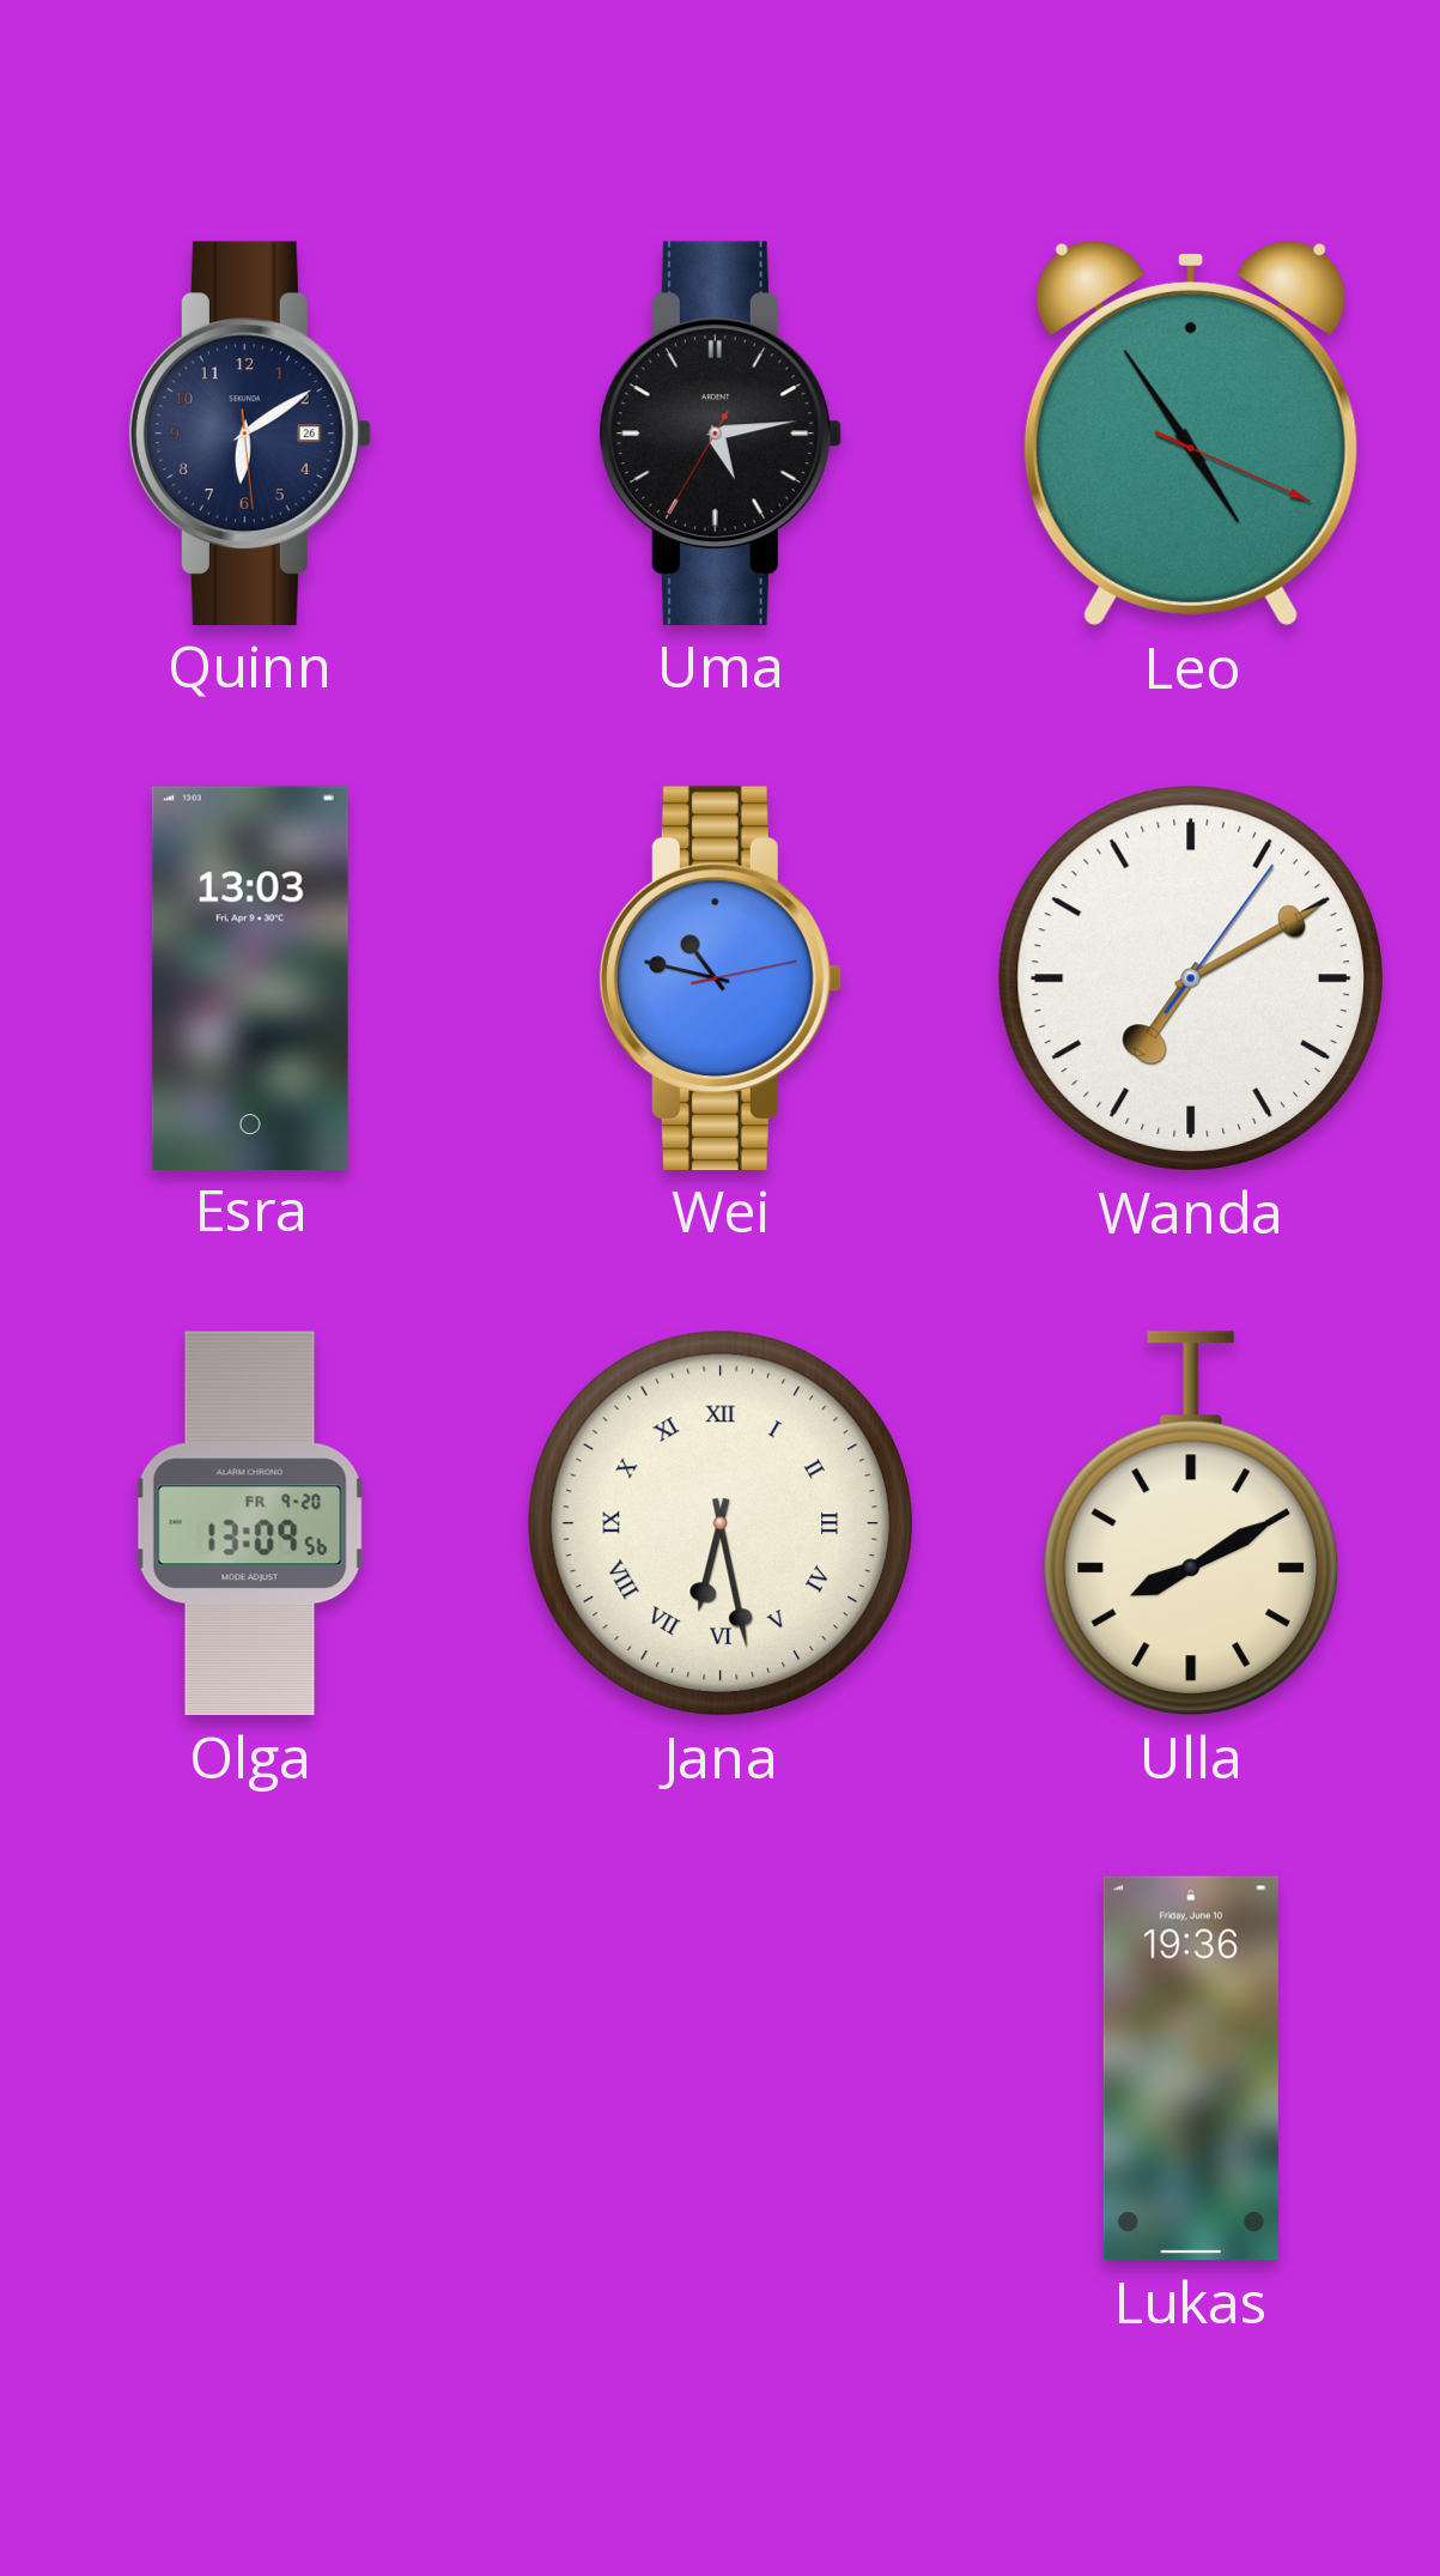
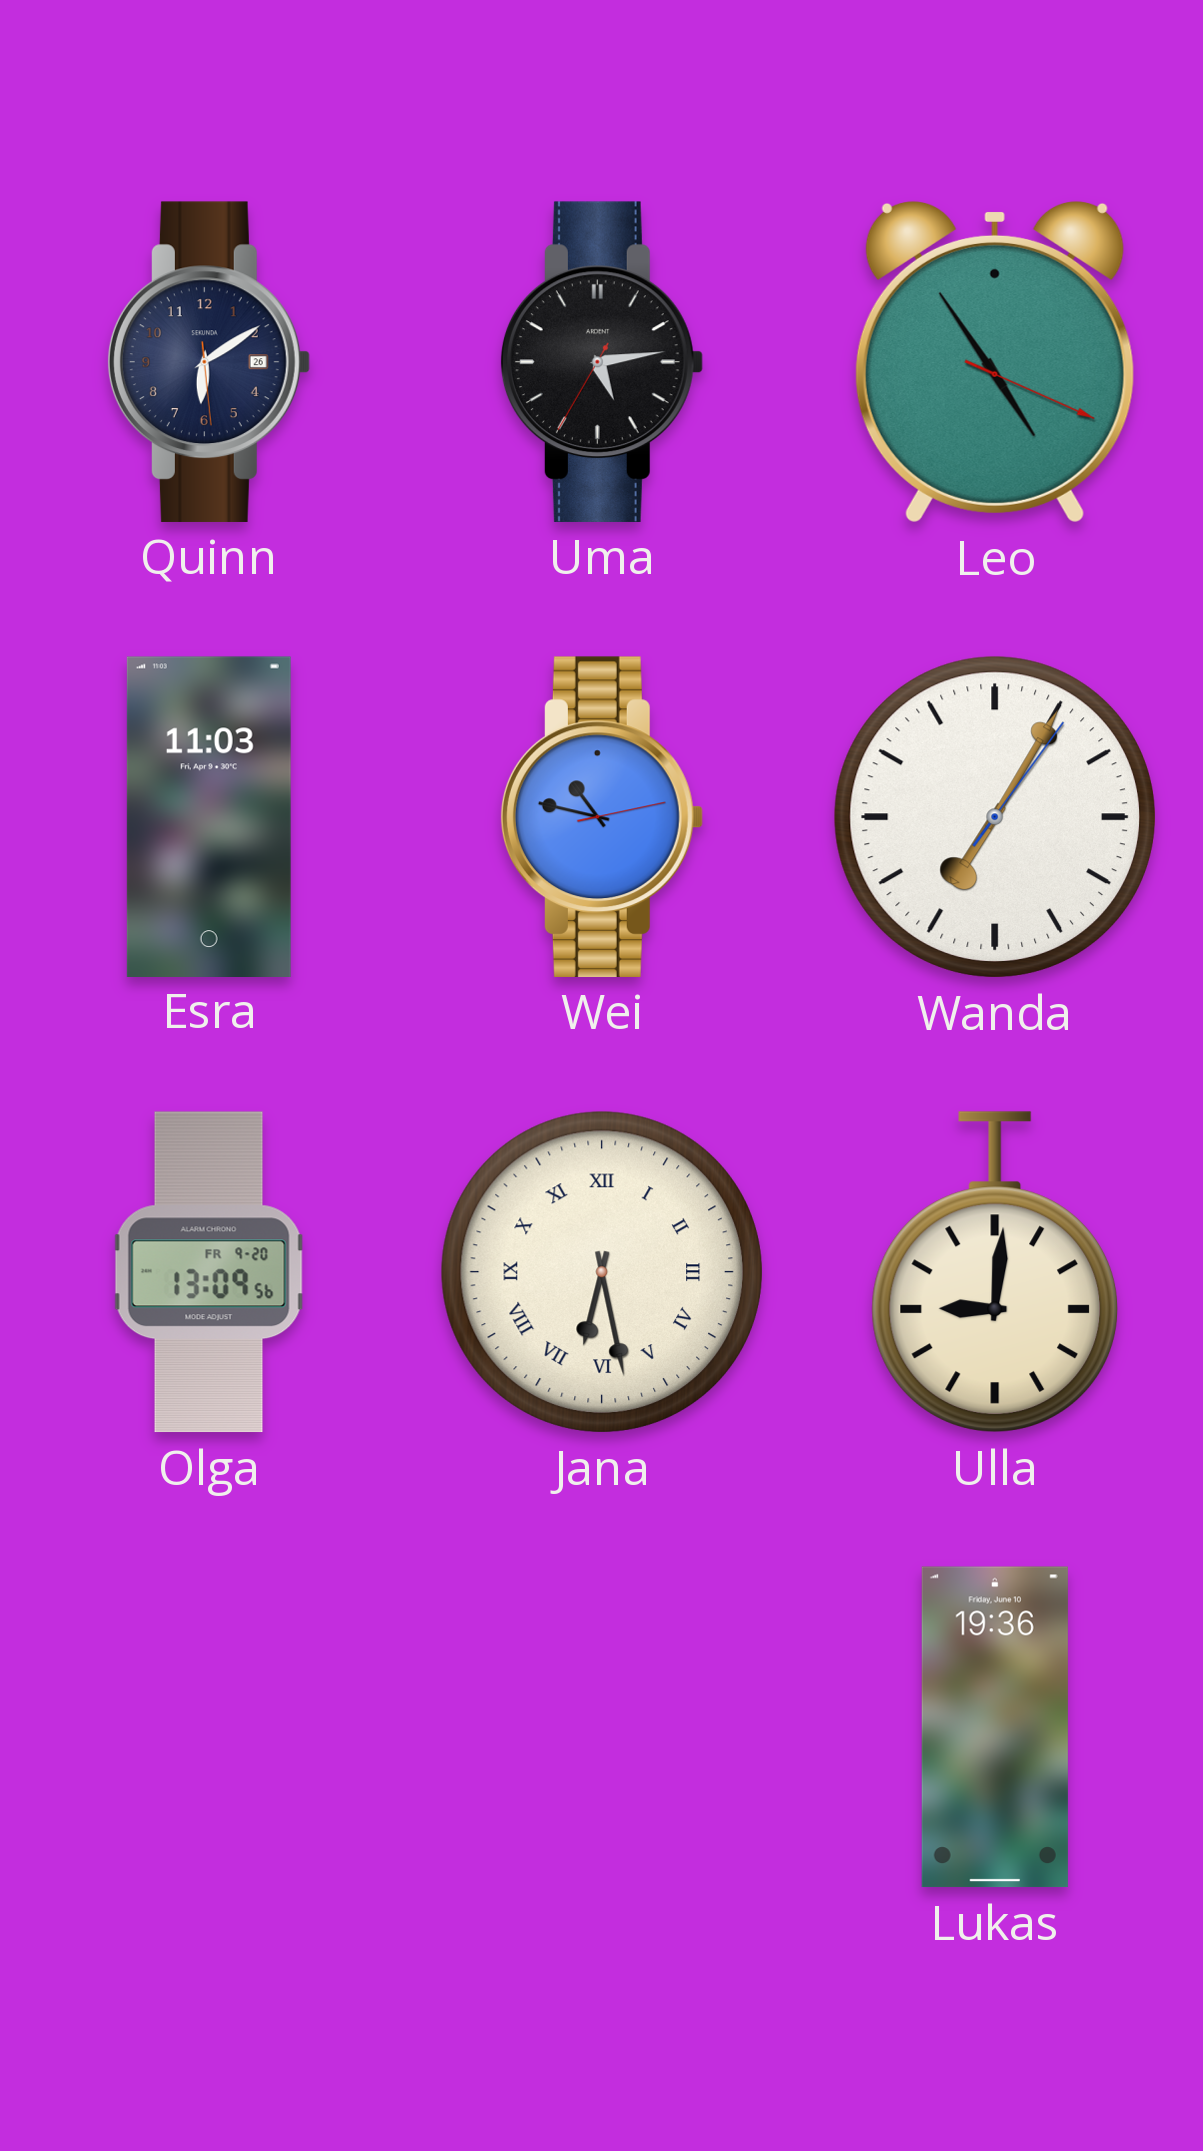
Esra: 13:03 -> 11:03
Wanda: 7:10 -> 7:05
Ulla: 8:10 -> 9:01
